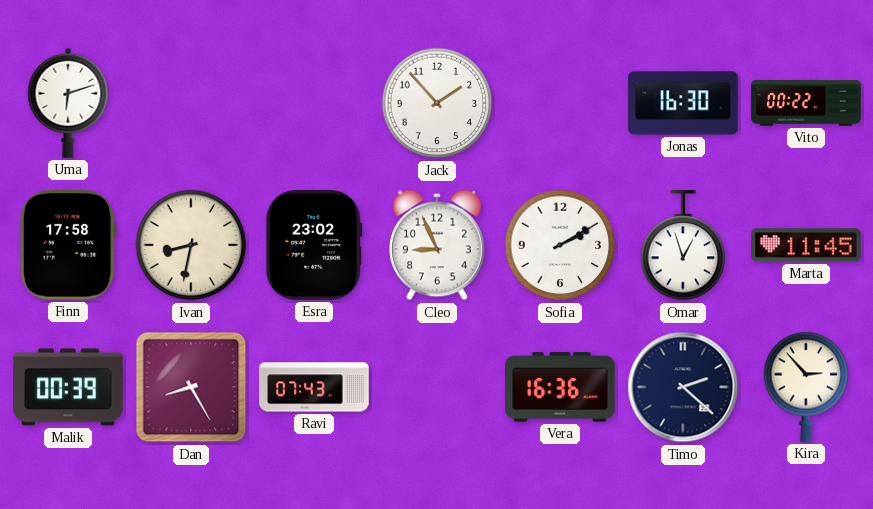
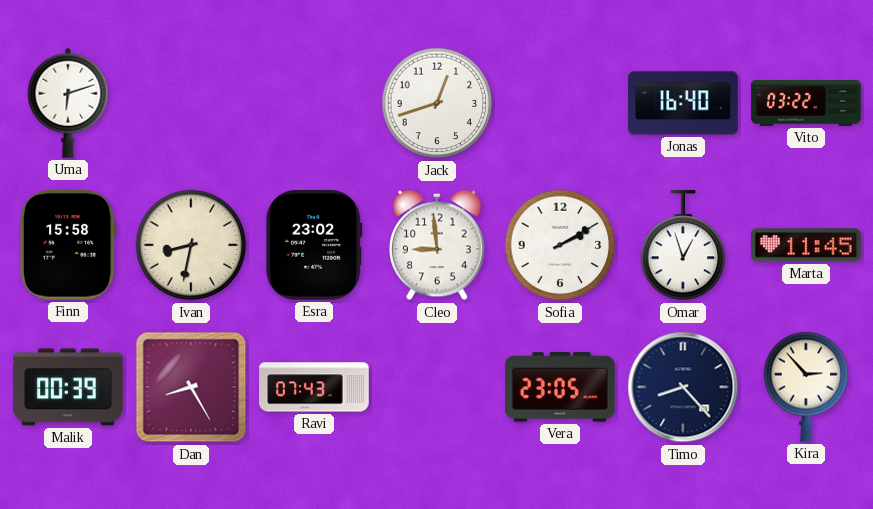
Jack: 1:53 -> 12:42
Jonas: 16:30 -> 16:40
Vito: 00:22 -> 03:22
Finn: 17:58 -> 15:58
Cleo: 8:56 -> 8:59
Vera: 16:36 -> 23:05
Timo: 2:22 -> 8:23
